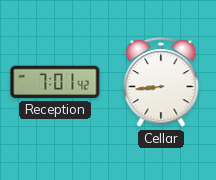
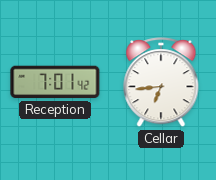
Cellar: 8:44 -> 6:44
